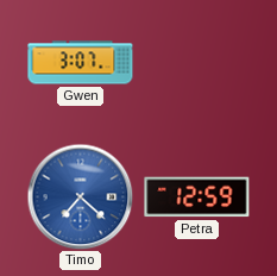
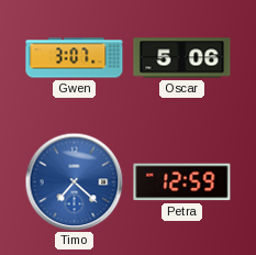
Oscar: none -> 5:06
